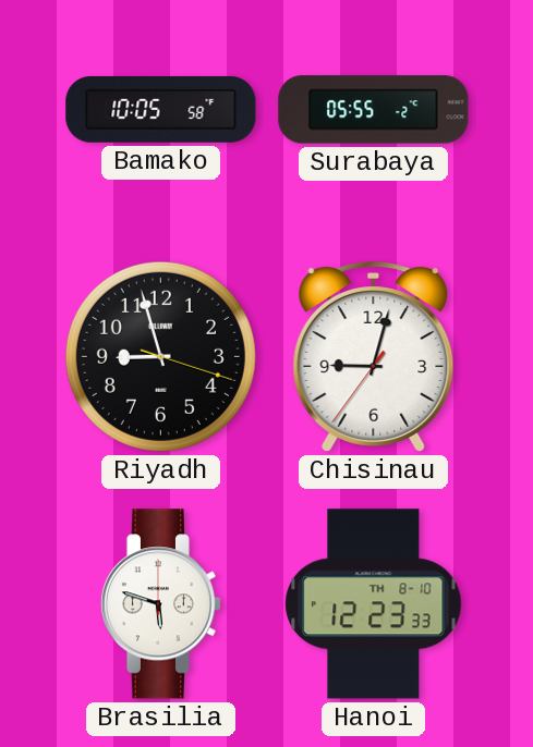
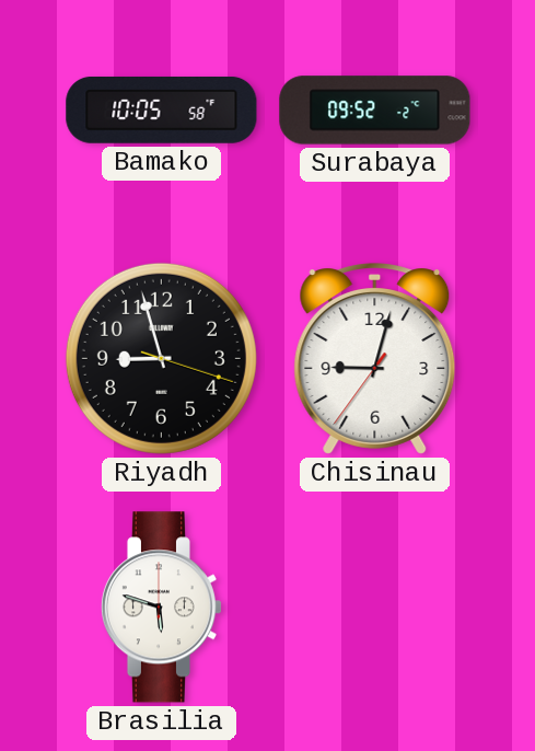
Surabaya: 05:55 -> 09:52
Hanoi: 12:23 -> none
